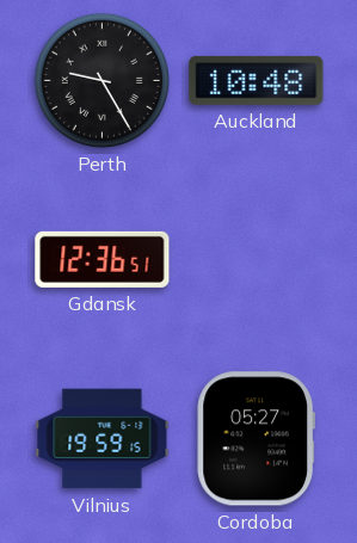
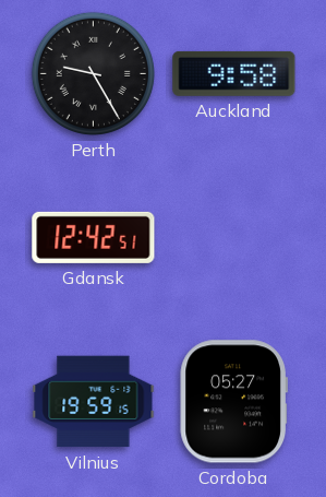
Auckland: 10:48 -> 9:58
Gdansk: 12:36 -> 12:42
